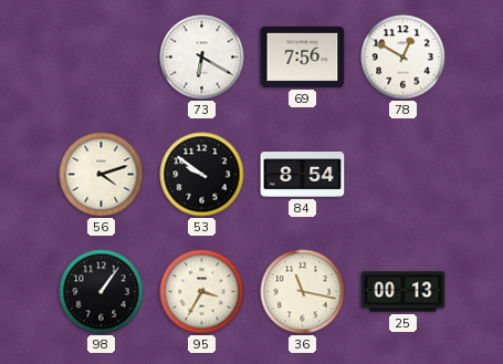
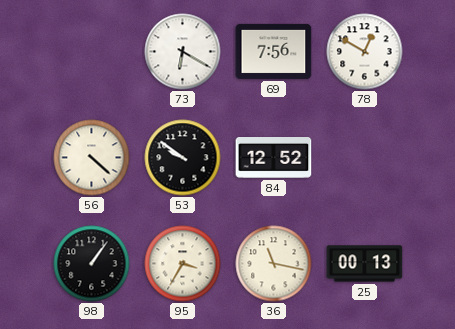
56: 4:12 -> 4:22
84: 8:54 -> 12:52
